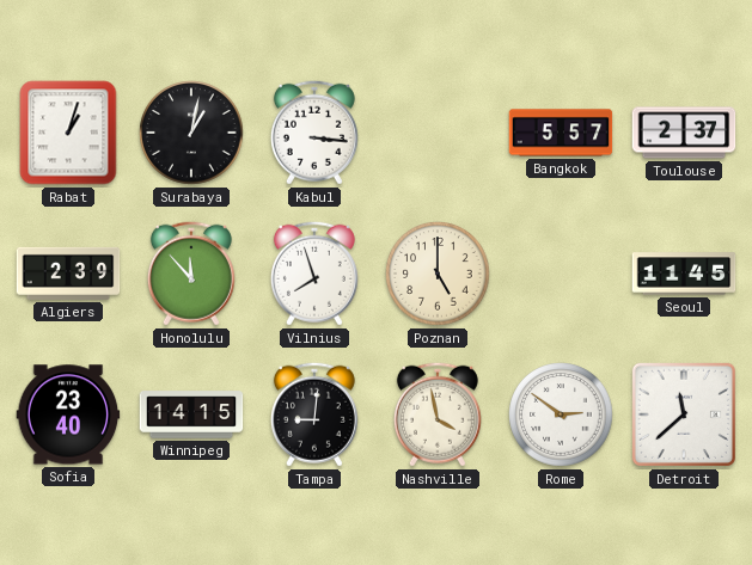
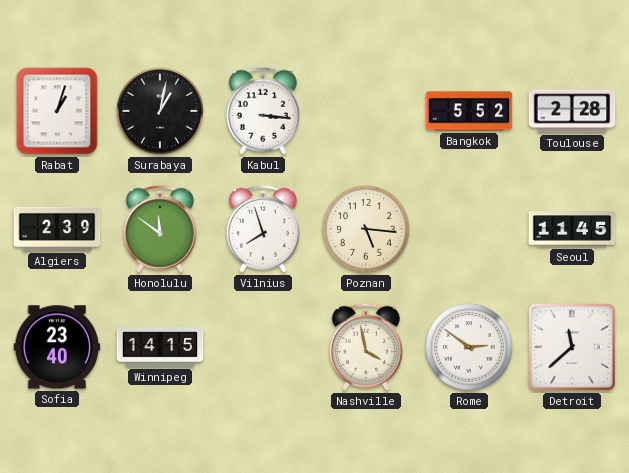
Bangkok: 5:57 -> 5:52
Toulouse: 2:37 -> 2:28
Honolulu: 11:53 -> 11:51
Poznan: 5:00 -> 5:16
Tampa: 9:01 -> none
